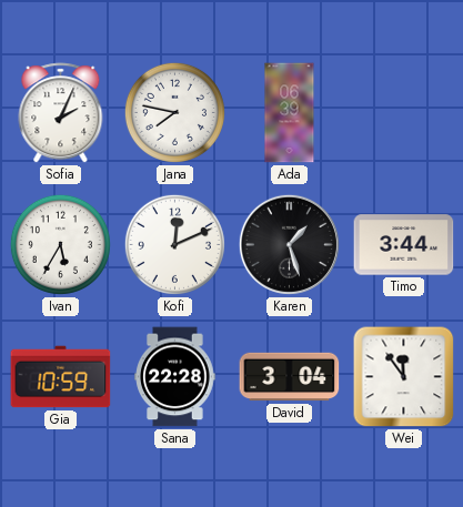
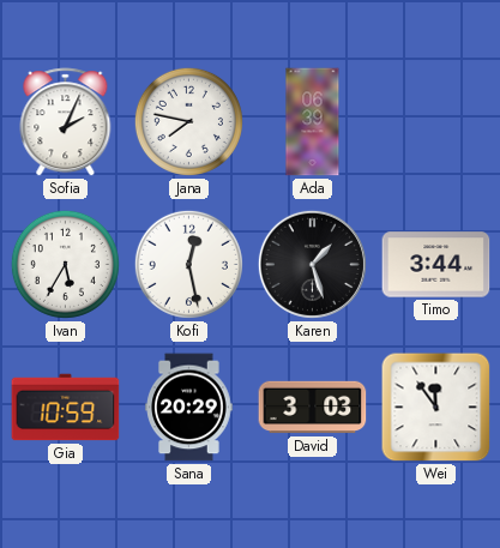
Kofi: 12:11 -> 12:28
Sana: 22:28 -> 20:29
David: 3:04 -> 3:03
